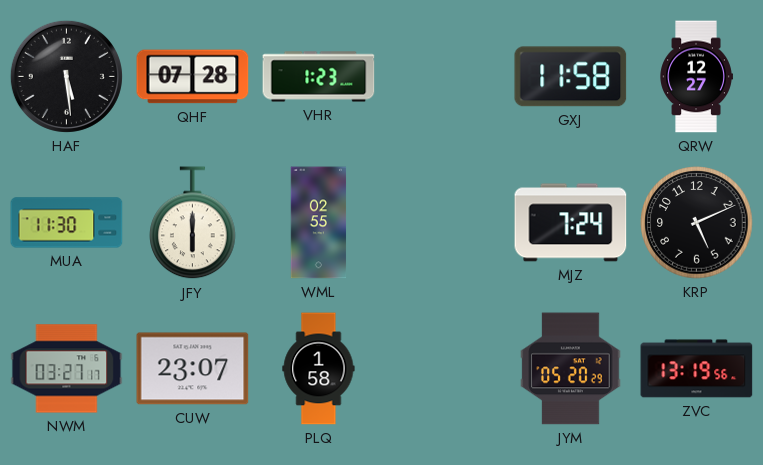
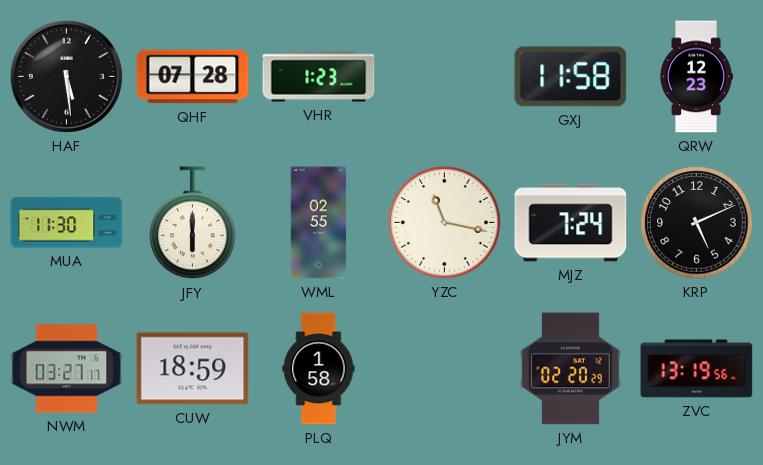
QRW: 12:27 -> 12:23
YZC: none -> 11:17
CUW: 23:07 -> 18:59
JYM: 05:20 -> 02:20
